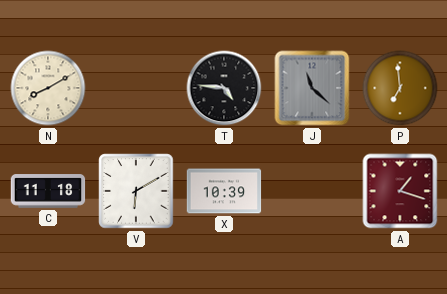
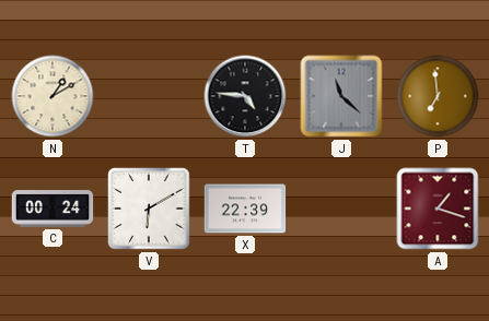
N: 8:10 -> 1:10
C: 11:18 -> 00:24
X: 10:39 -> 22:39
